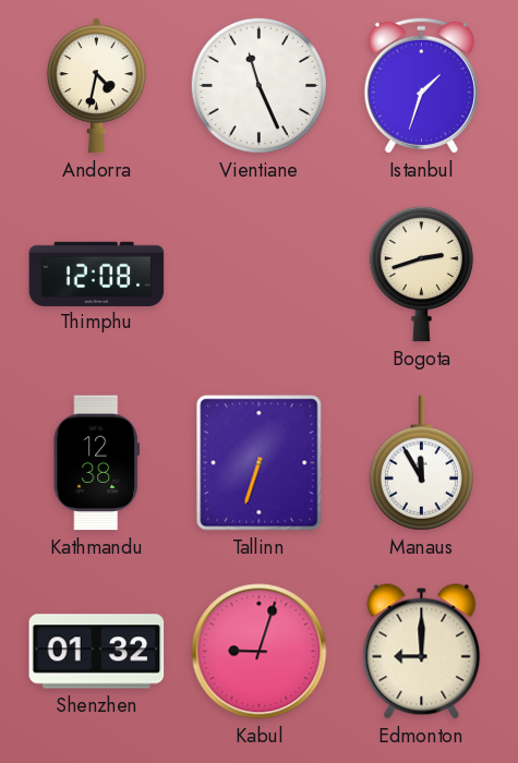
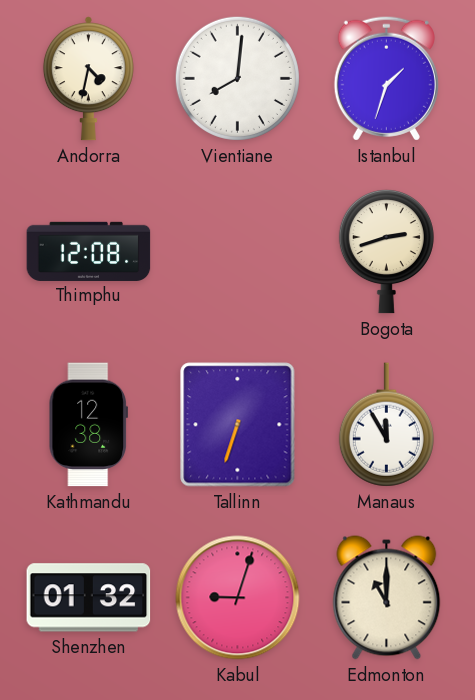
Vientiane: 11:26 -> 8:01
Edmonton: 9:00 -> 11:00
